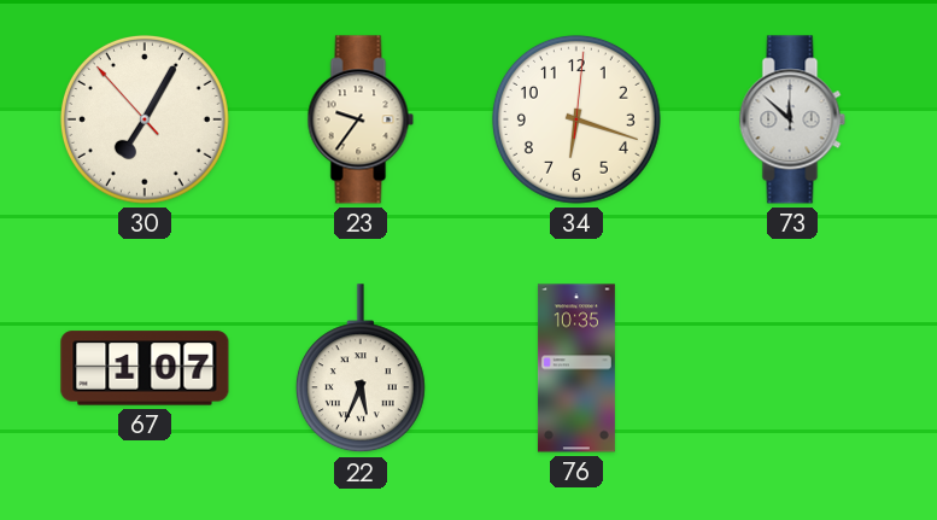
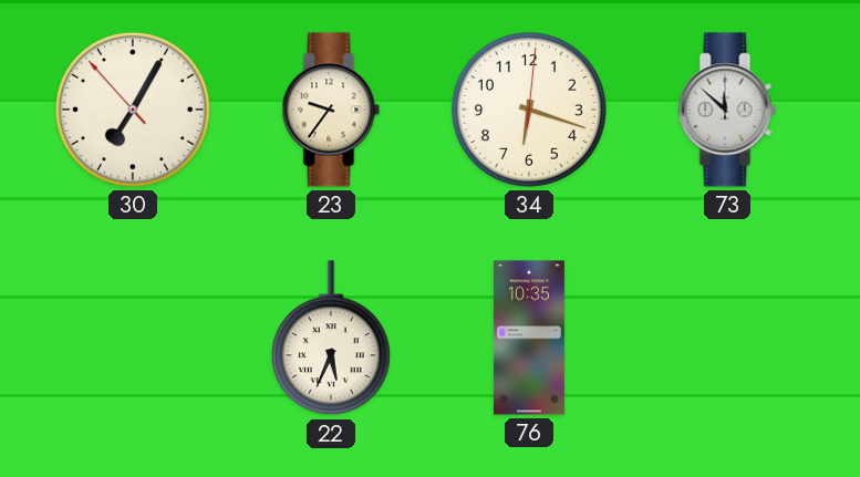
67: 1:07 -> none
